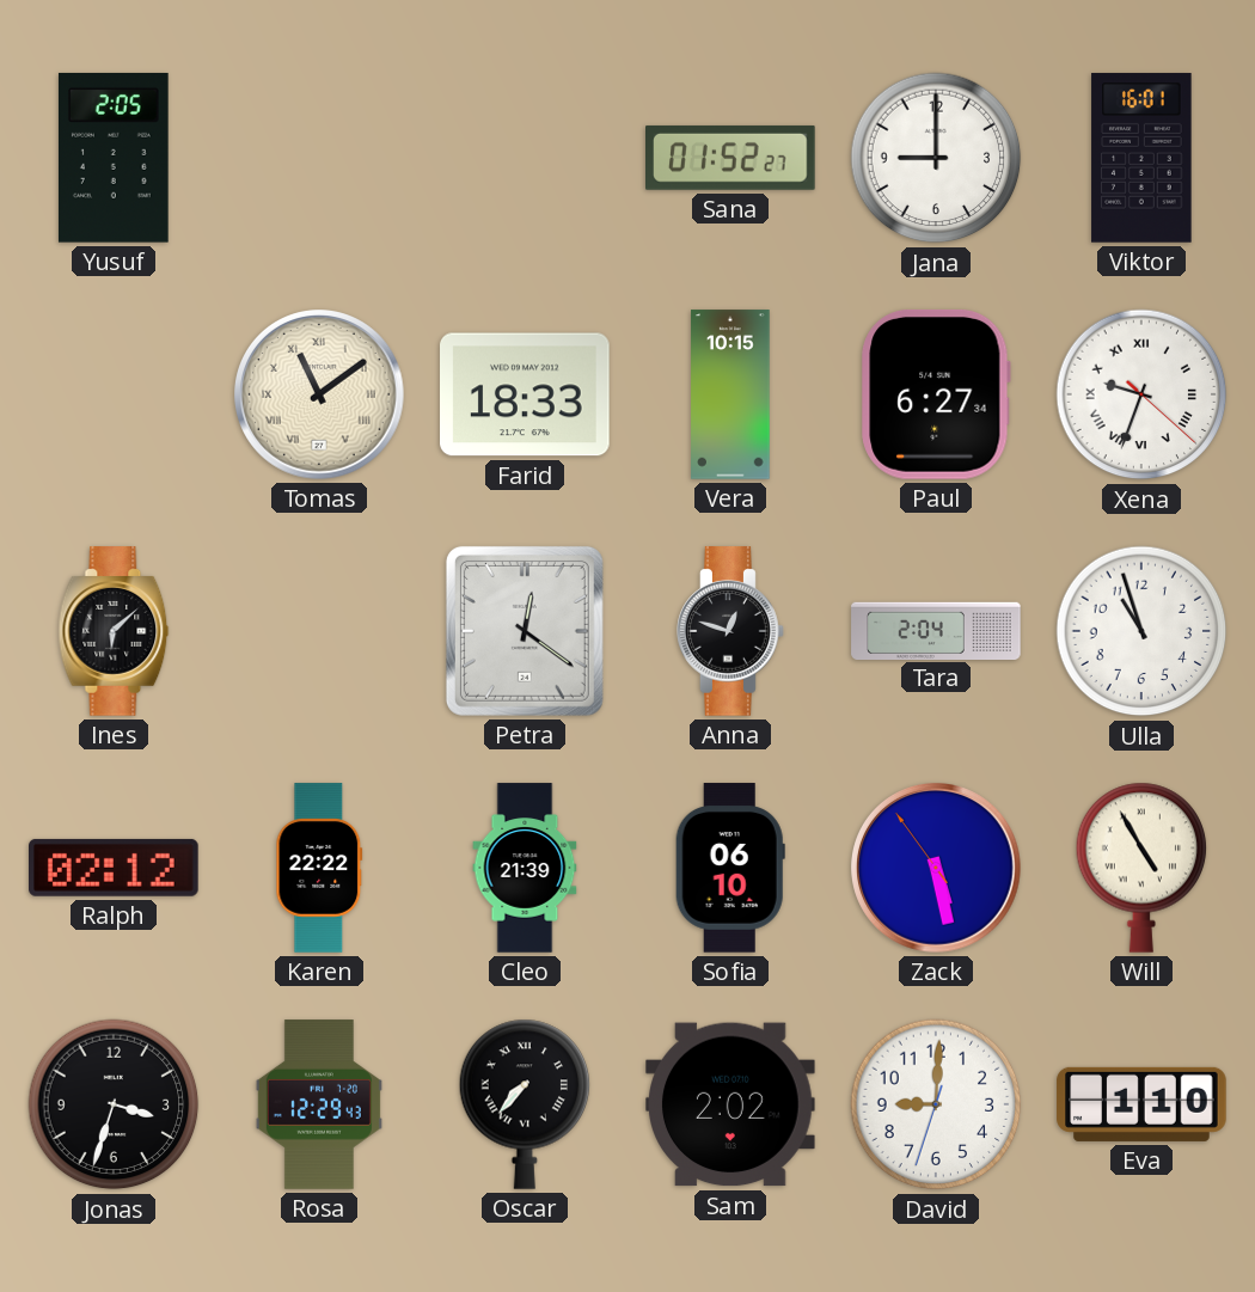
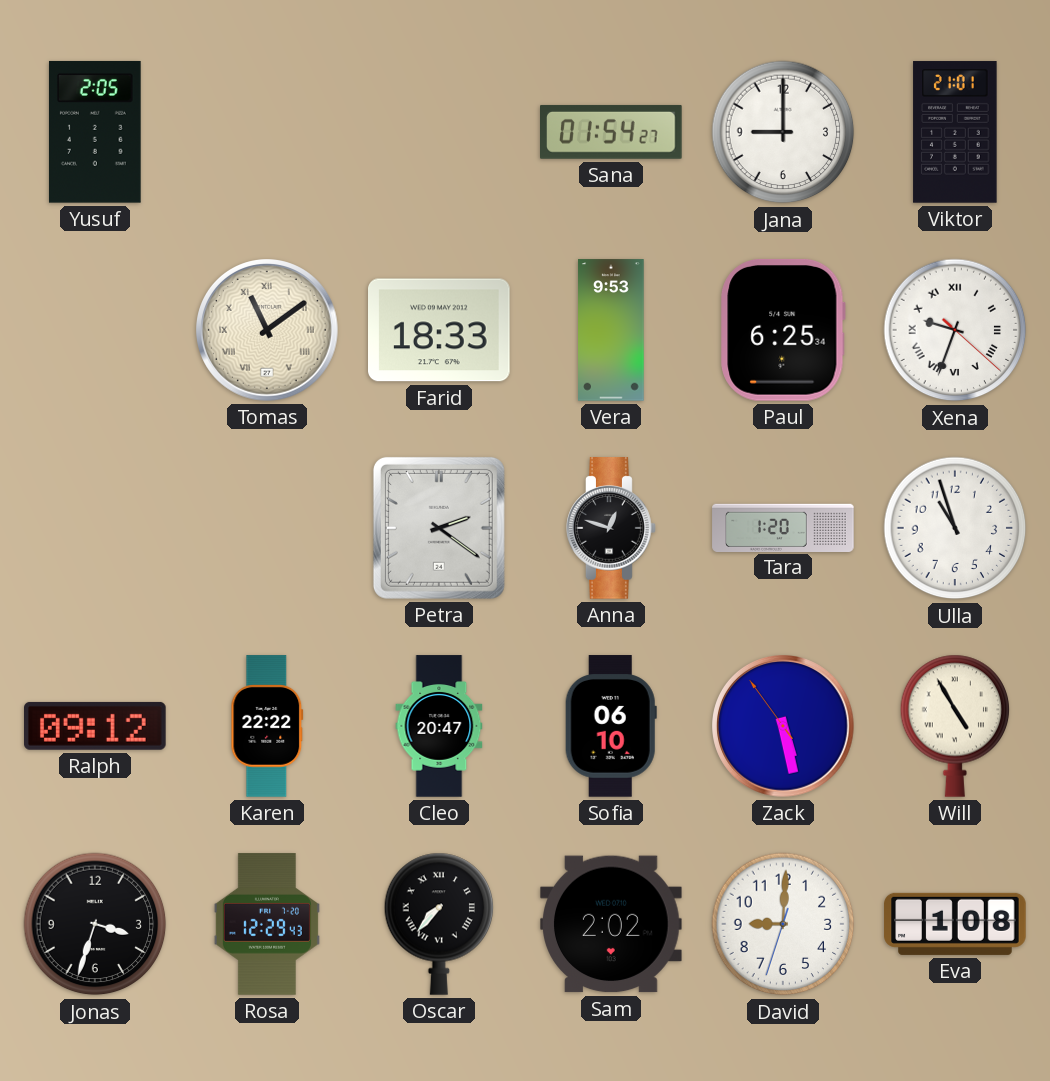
Sana: 01:52 -> 01:54
Viktor: 16:01 -> 21:01
Vera: 10:15 -> 9:53
Paul: 6:27 -> 6:25
Ines: 6:08 -> none
Petra: 12:21 -> 2:21
Tara: 2:04 -> 1:20
Ralph: 02:12 -> 09:12
Cleo: 21:39 -> 20:47
Eva: 1:10 -> 1:08
